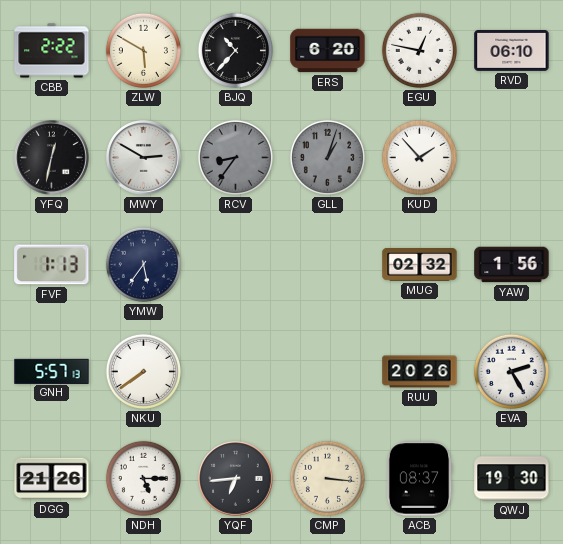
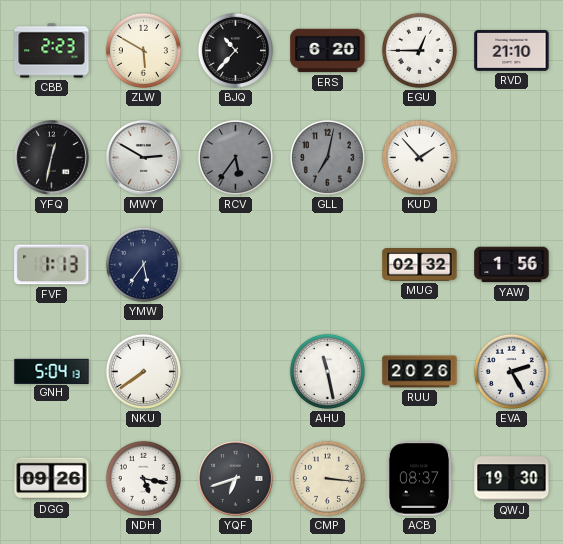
CBB: 2:22 -> 2:23
EGU: 12:47 -> 12:45
RVD: 06:10 -> 21:10
RCV: 8:36 -> 5:36
GLL: 1:03 -> 7:02
GNH: 5:57 -> 5:04
AHU: none -> 11:28
DGG: 21:26 -> 09:26
NDH: 5:15 -> 5:17
YQF: 6:44 -> 6:42
